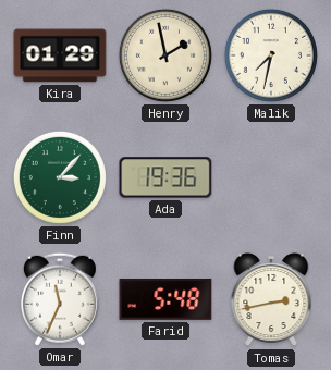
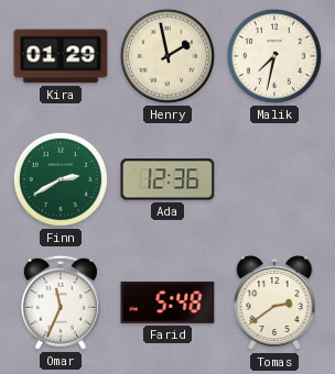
Finn: 3:07 -> 2:40
Ada: 19:36 -> 12:36
Tomas: 2:43 -> 2:39
